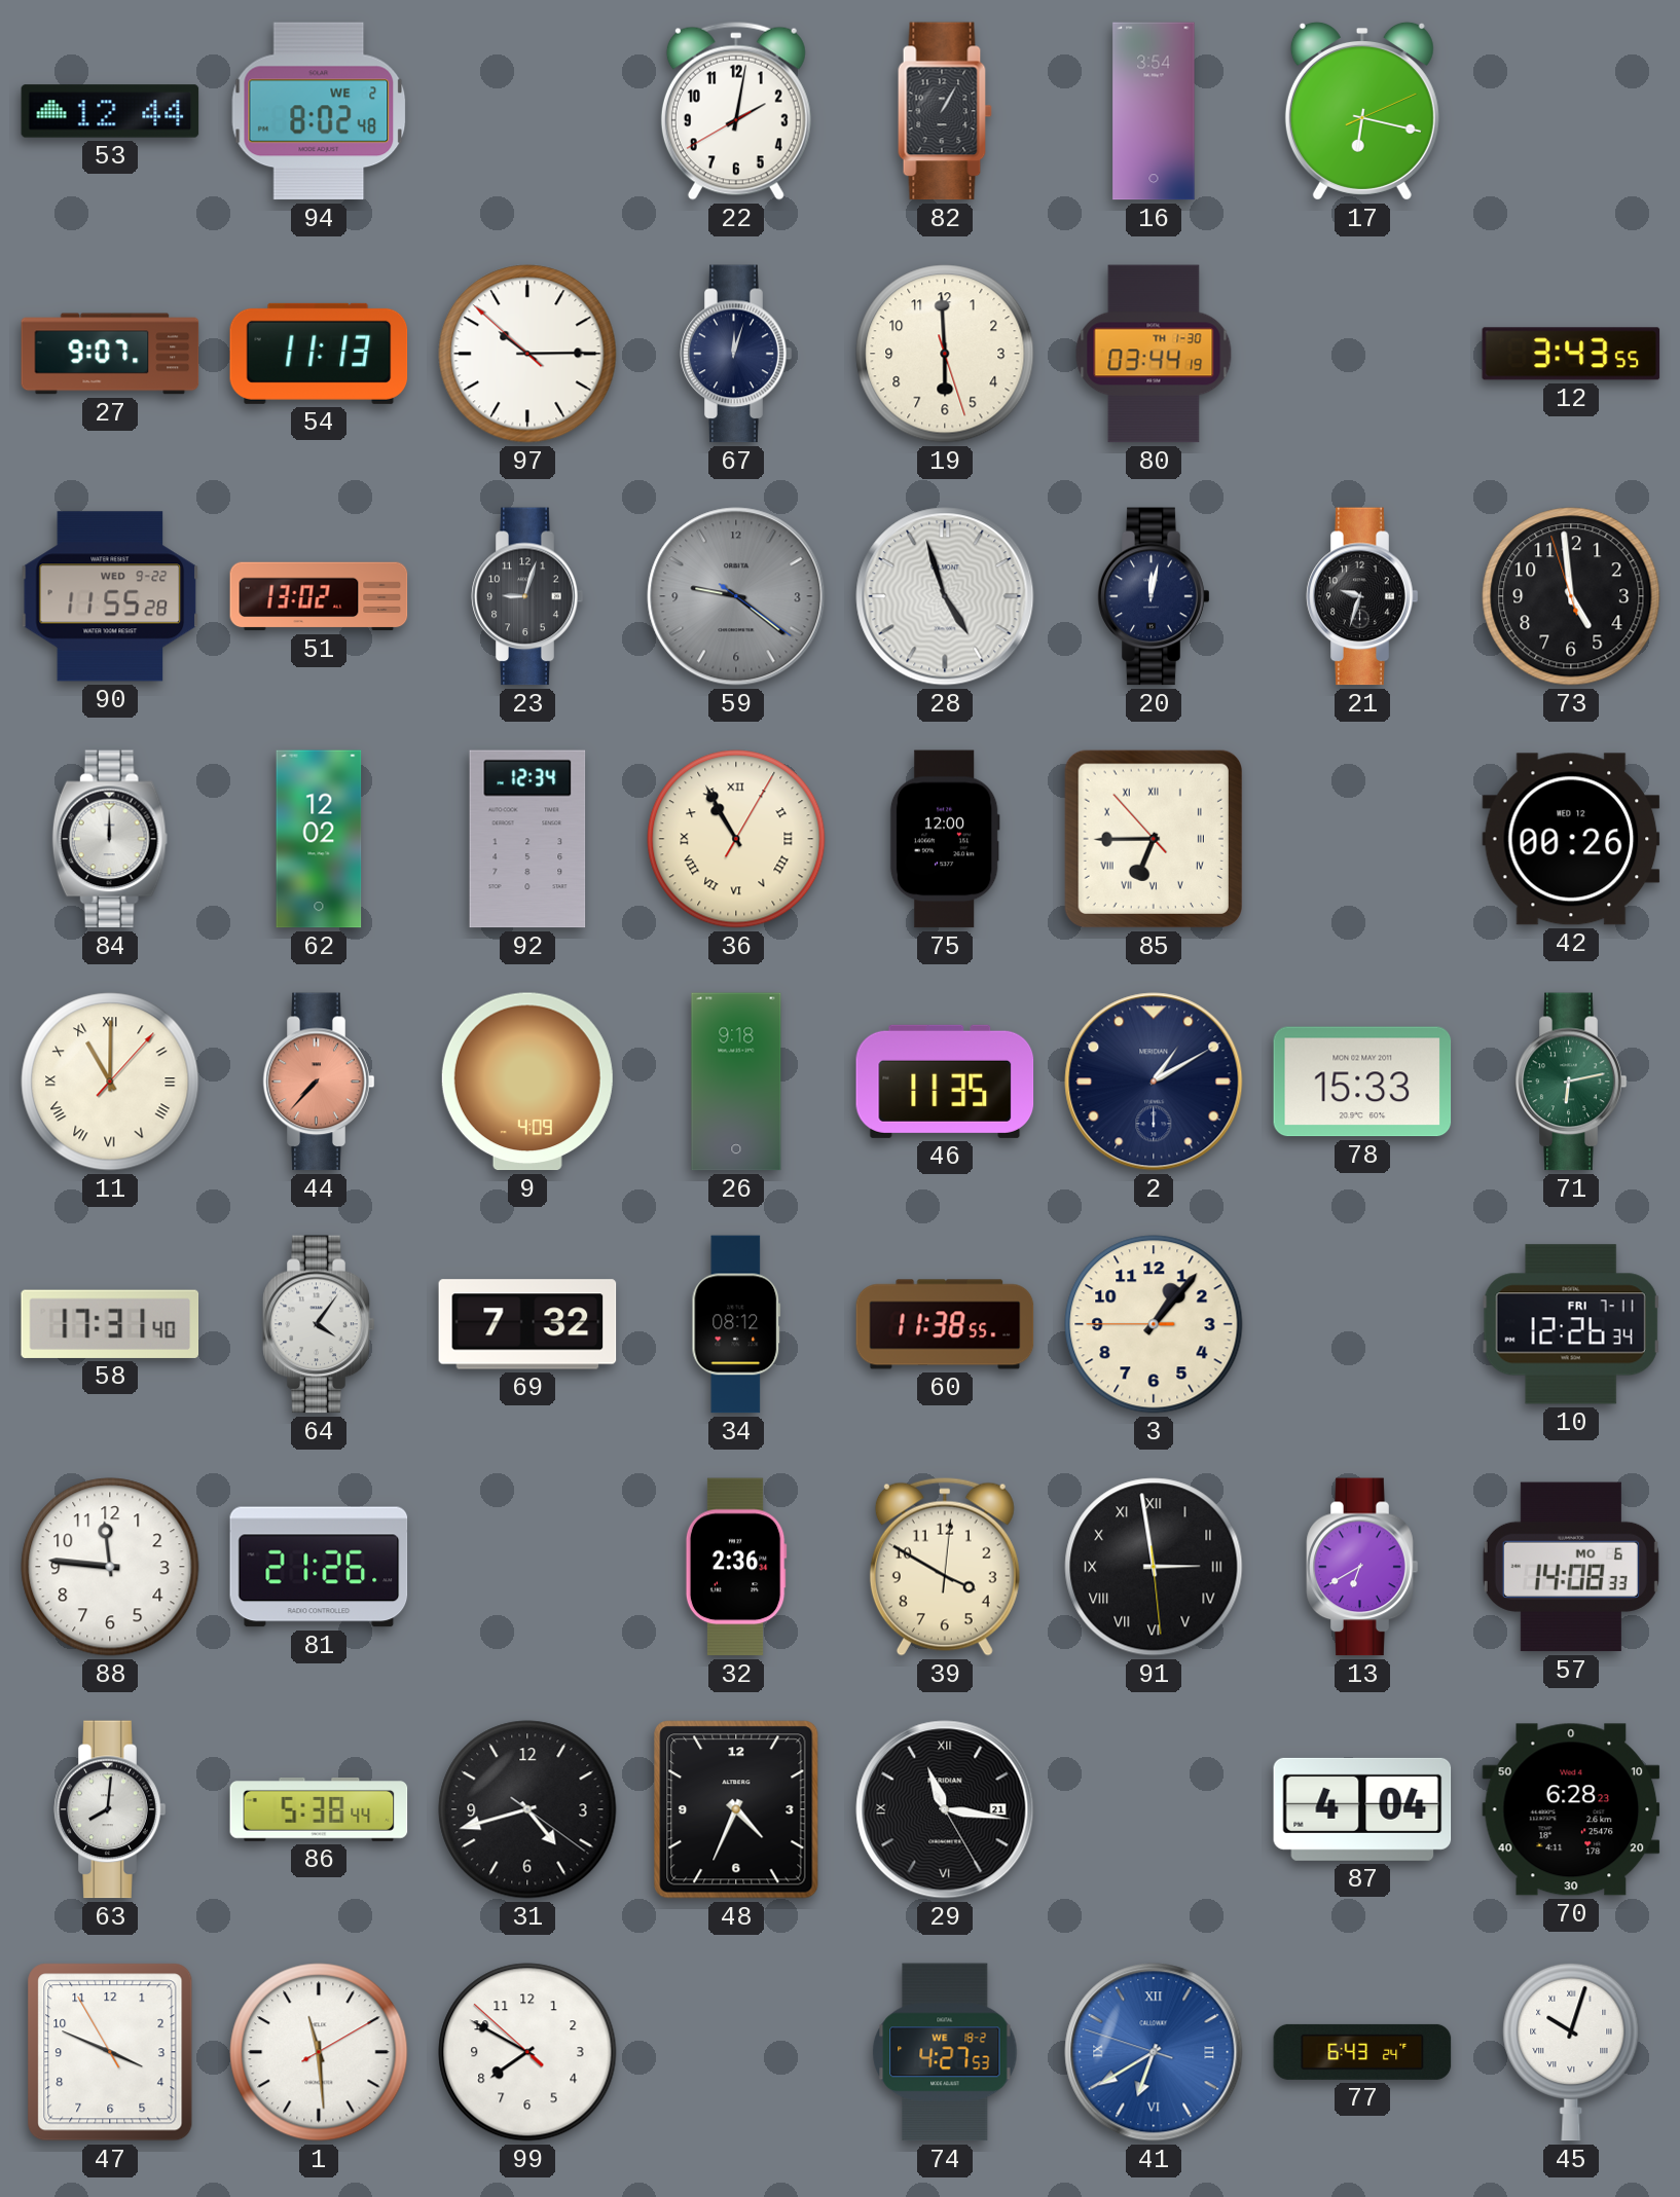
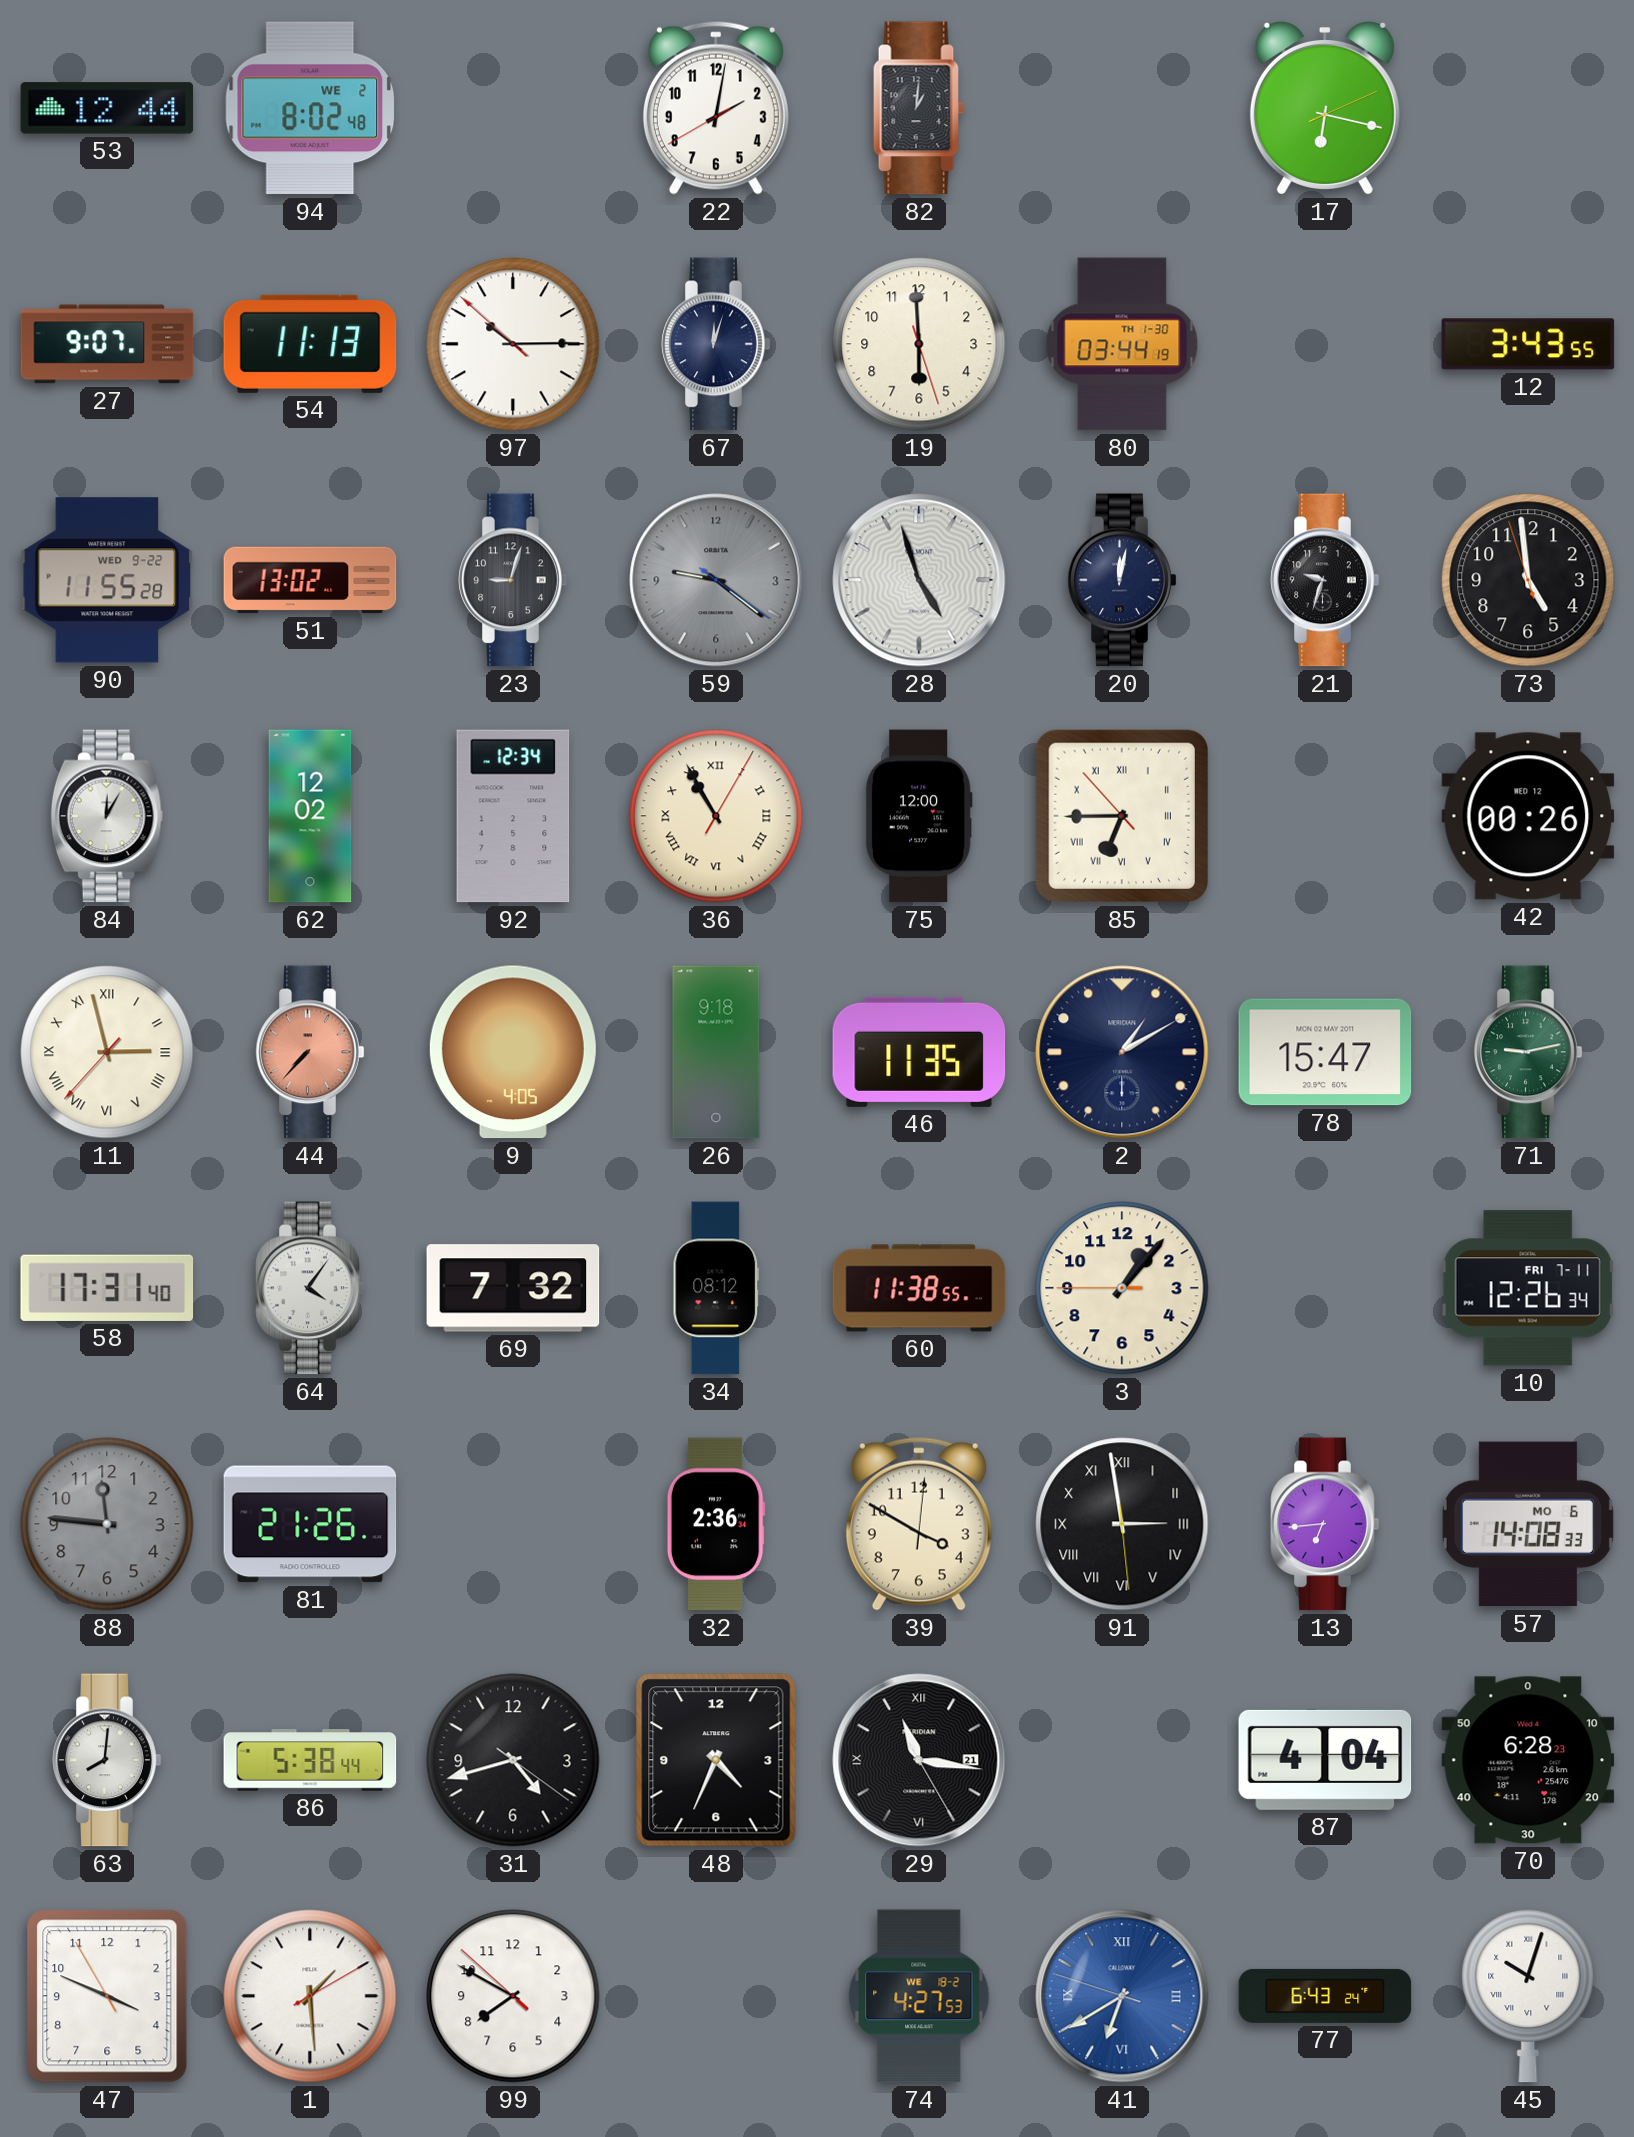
82: 1:05 -> 1:01
16: 3:54 -> none
84: 12:00 -> 12:05
11: 11:00 -> 2:57
9: 4:09 -> 4:05
78: 15:33 -> 15:47
71: 6:13 -> 9:13
88 dial: white -> grey
13: 6:40 -> 6:44
1: 11:29 -> 1:29
